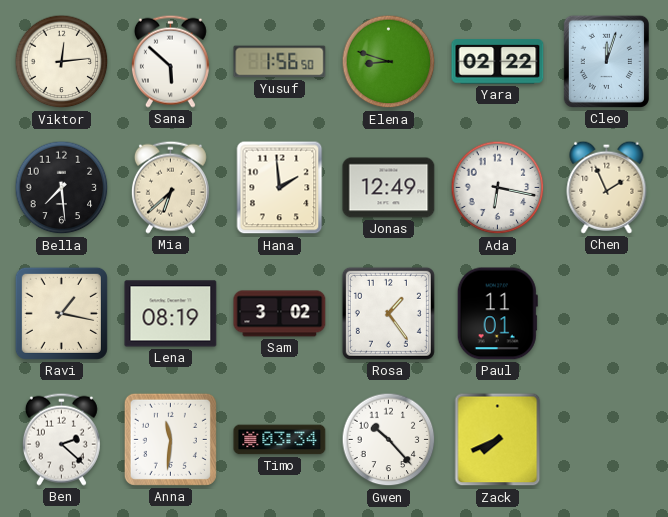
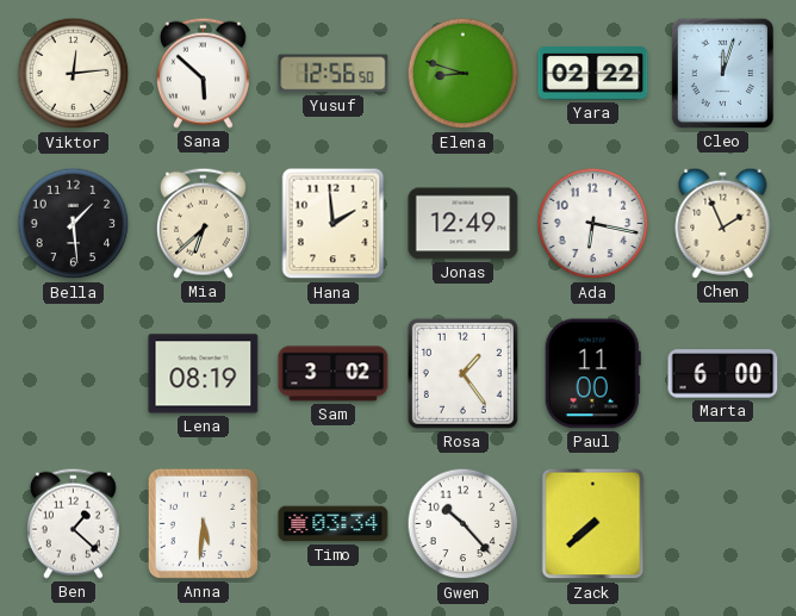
Yusuf: 1:56 -> 12:56
Bella: 7:29 -> 1:29
Ravi: 1:17 -> none
Paul: 11:01 -> 11:00
Marta: none -> 6:00
Ben: 2:22 -> 1:22
Anna: 11:31 -> 5:31
Zack: 7:41 -> 7:38
